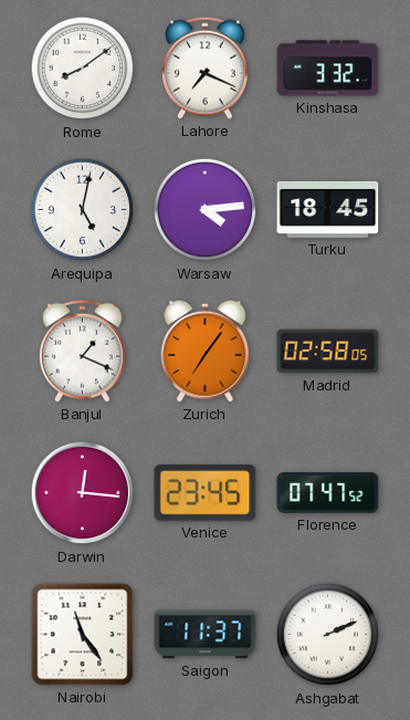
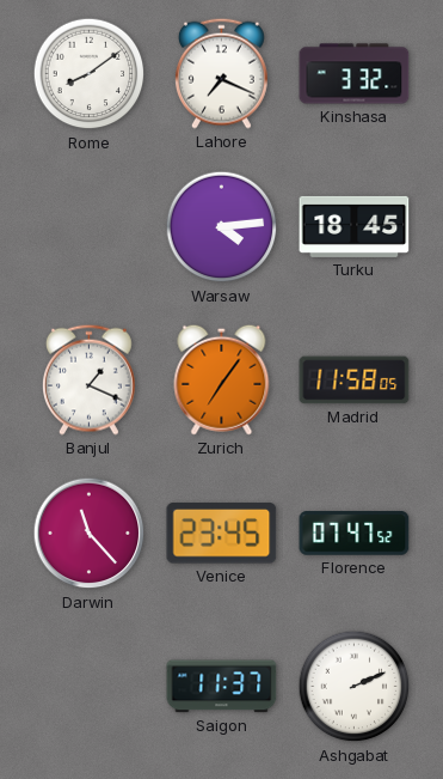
Arequipa: 5:02 -> none
Madrid: 02:58 -> 11:58
Darwin: 12:16 -> 11:23
Nairobi: 11:24 -> none
